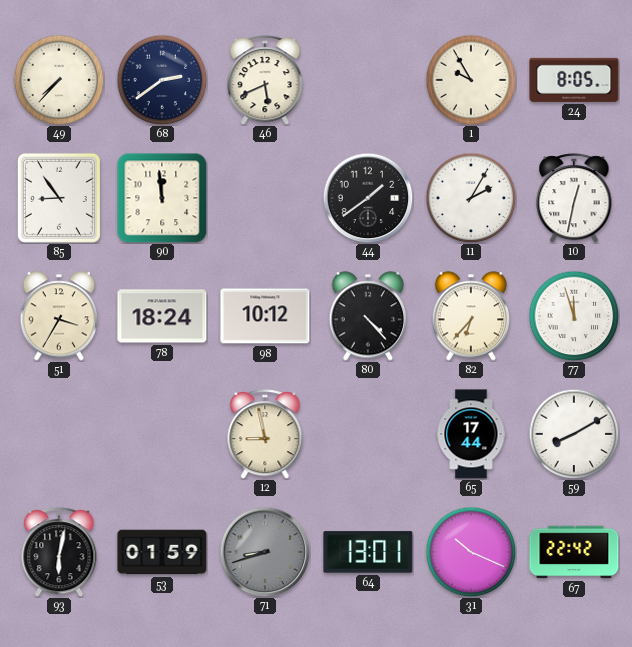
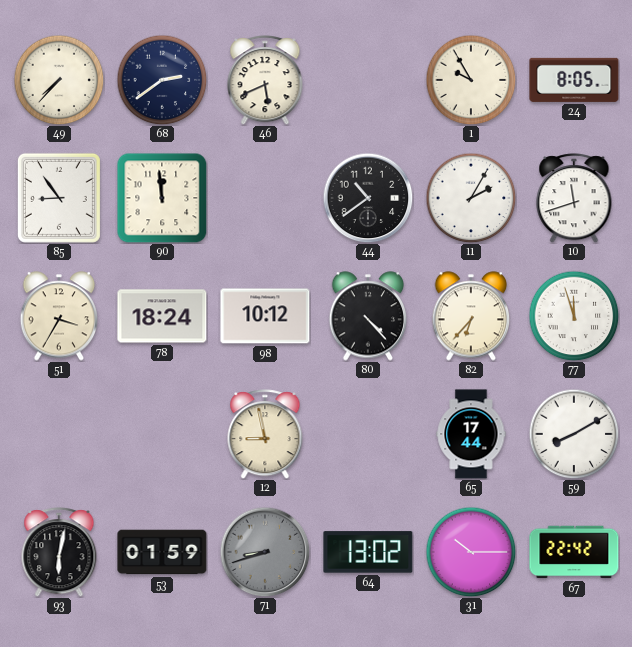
44: 1:39 -> 10:39
10: 12:32 -> 11:42
64: 13:01 -> 13:02
31: 10:19 -> 10:15
